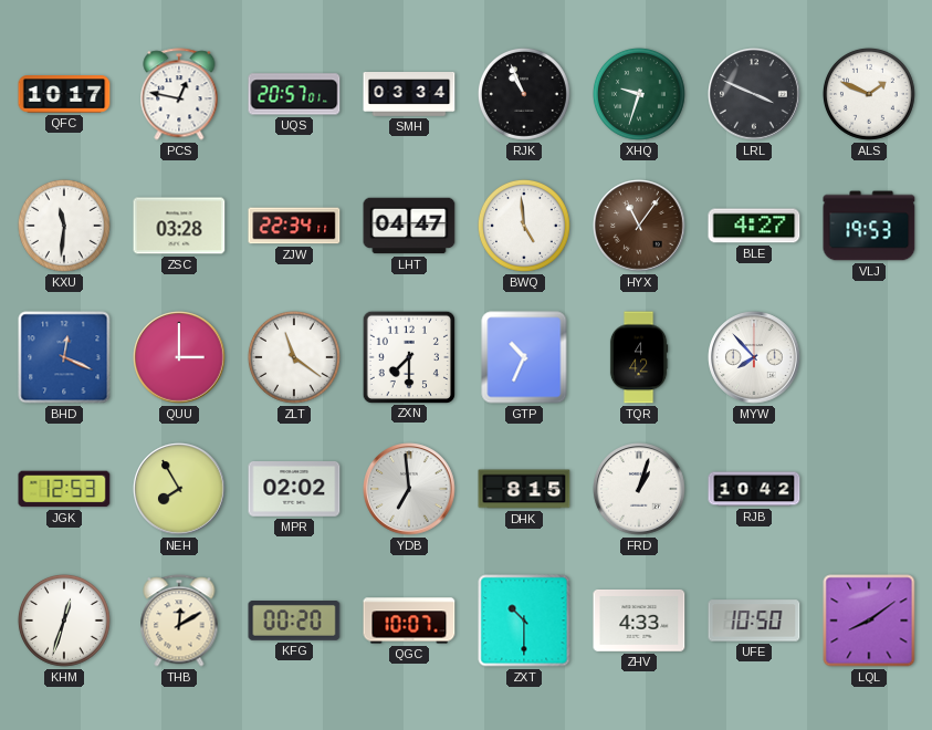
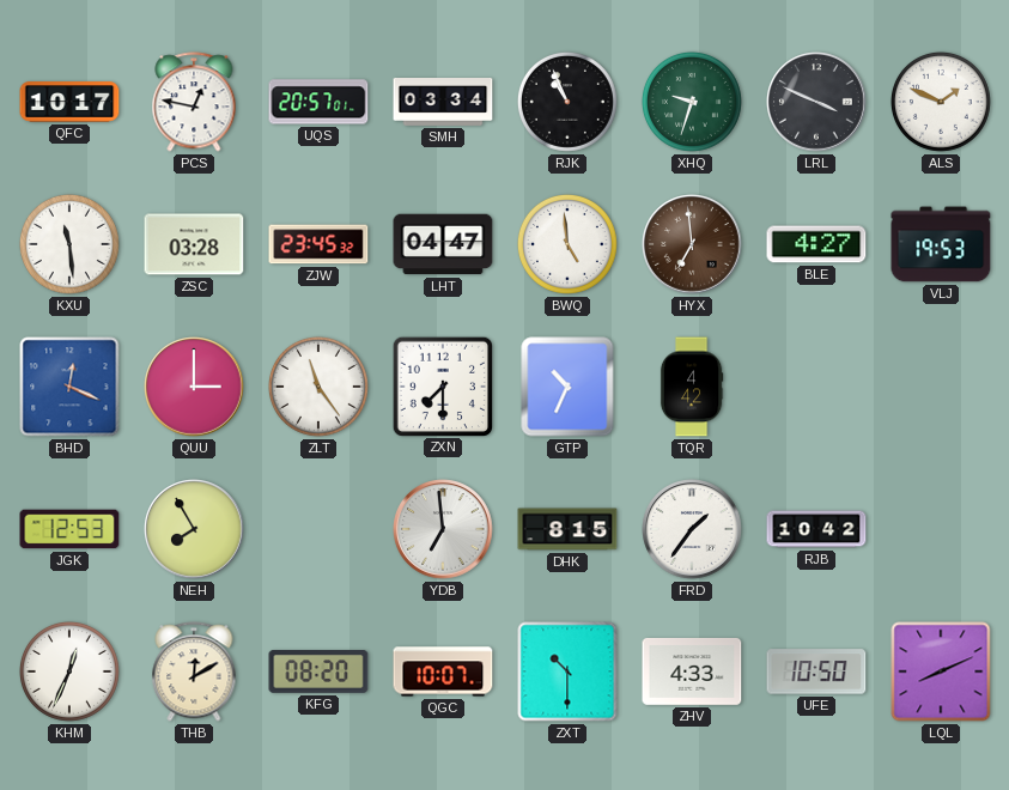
KXU: 11:31 -> 11:29
ZJW: 22:34 -> 23:45
HYX: 11:06 -> 6:59
ZLT: 11:21 -> 11:24
MYW: 7:53 -> none
MPR: 02:02 -> none
FRD: 1:03 -> 1:36
KHM: 12:33 -> 12:34
KFG: 00:20 -> 08:20
LQL: 8:09 -> 8:11
